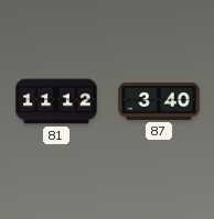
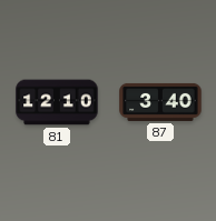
81: 11:12 -> 12:10
